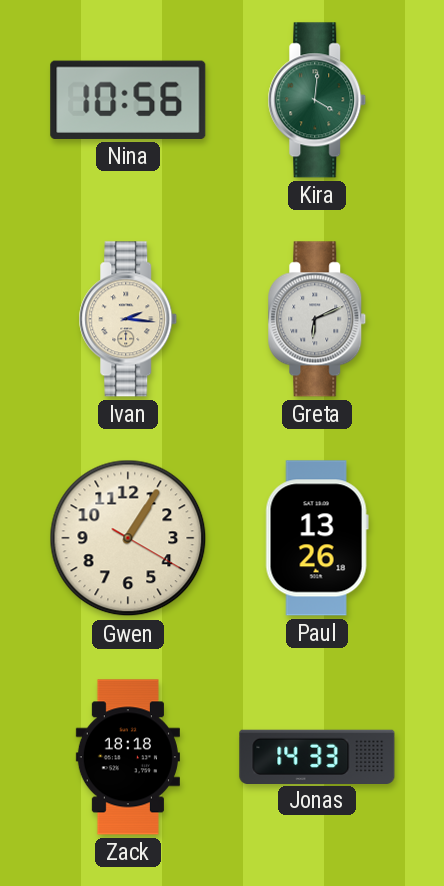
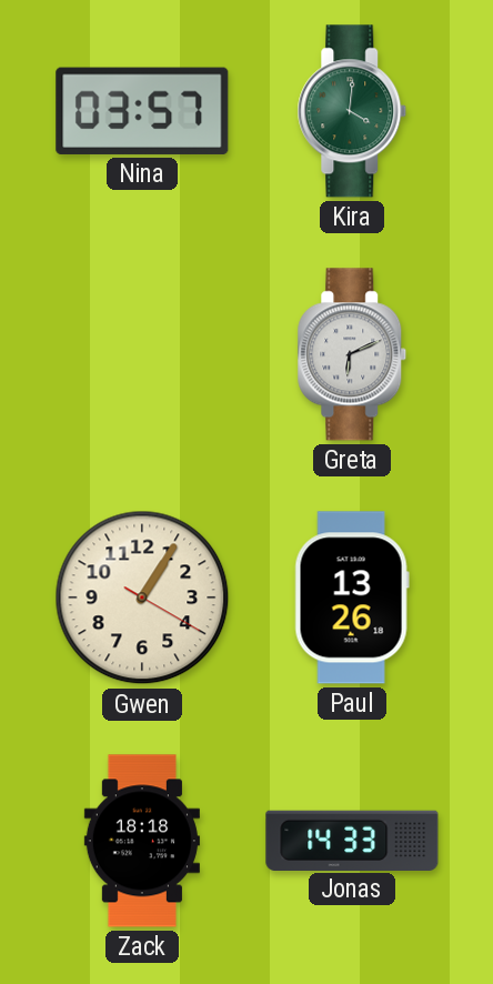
Nina: 10:56 -> 03:57
Ivan: 2:16 -> none
